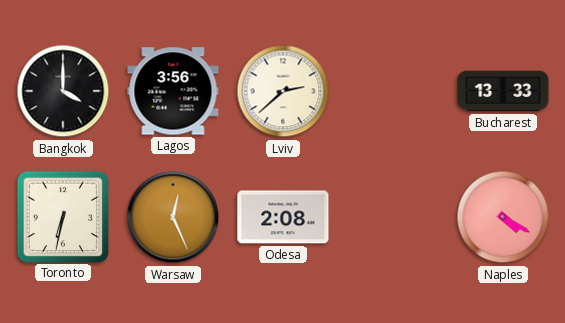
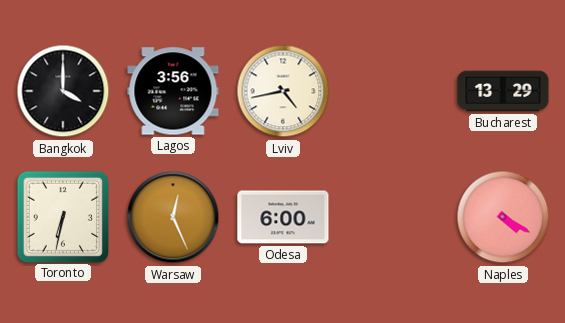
Lviv: 2:38 -> 4:43
Bucharest: 13:33 -> 13:29
Odesa: 2:08 -> 6:00
